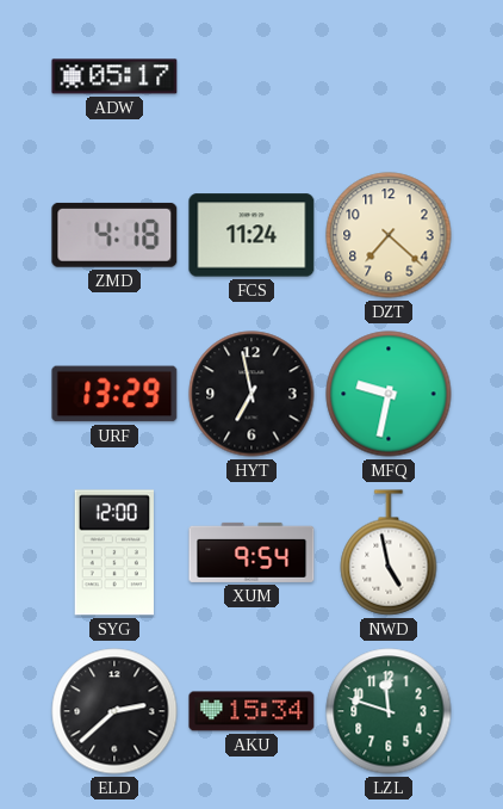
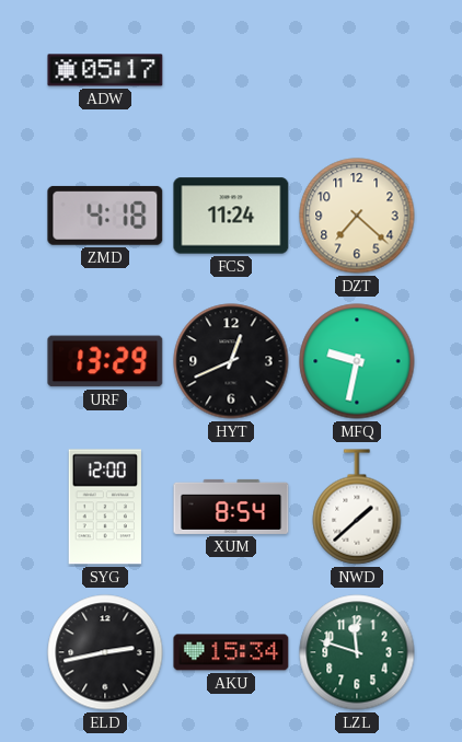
HYT: 6:58 -> 12:41
XUM: 9:54 -> 8:54
NWD: 4:58 -> 1:38
ELD: 2:38 -> 2:43
